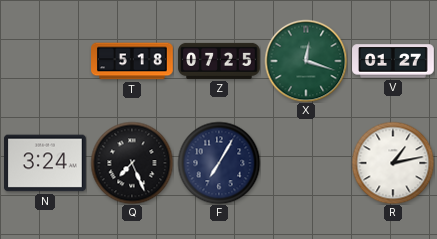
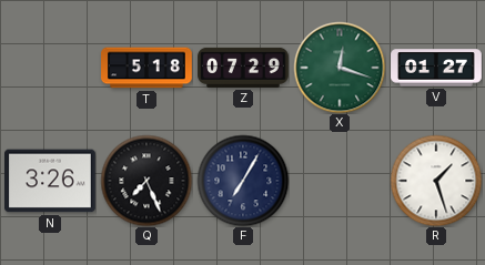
Z: 07:25 -> 07:29
N: 3:24 -> 3:26
R: 1:13 -> 1:27
